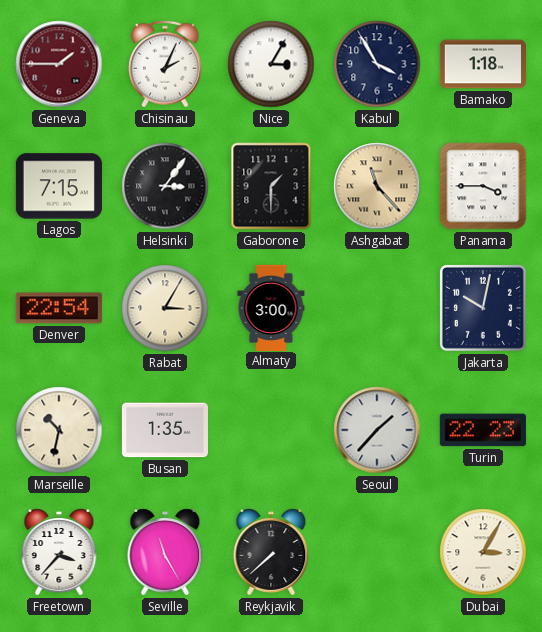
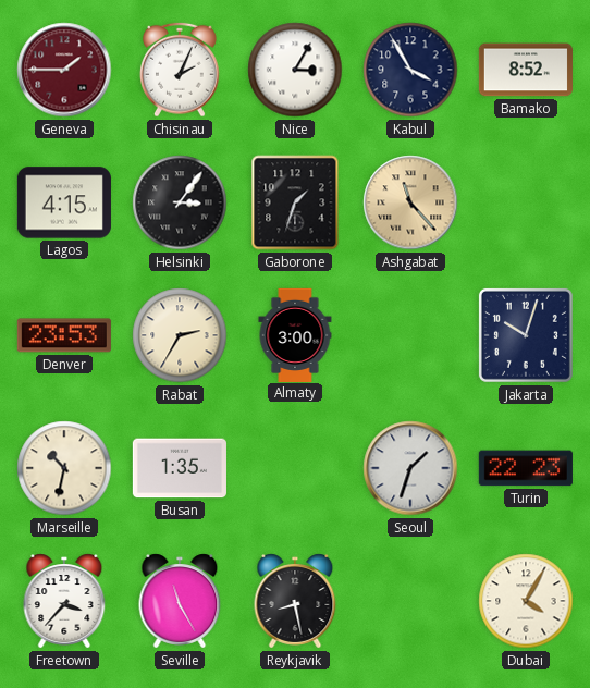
Bamako: 1:18 -> 8:52
Lagos: 7:15 -> 4:15
Gaborone: 1:30 -> 1:33
Panama: 3:45 -> none
Denver: 22:54 -> 23:53
Rabat: 3:05 -> 2:35
Jakarta: 10:02 -> 10:03
Seoul: 1:37 -> 1:33
Reykjavik: 7:38 -> 8:28
Dubai: 3:05 -> 4:05
